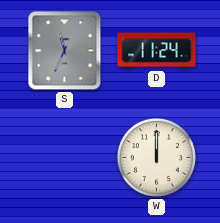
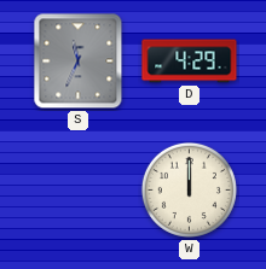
D: 11:24 -> 4:29
